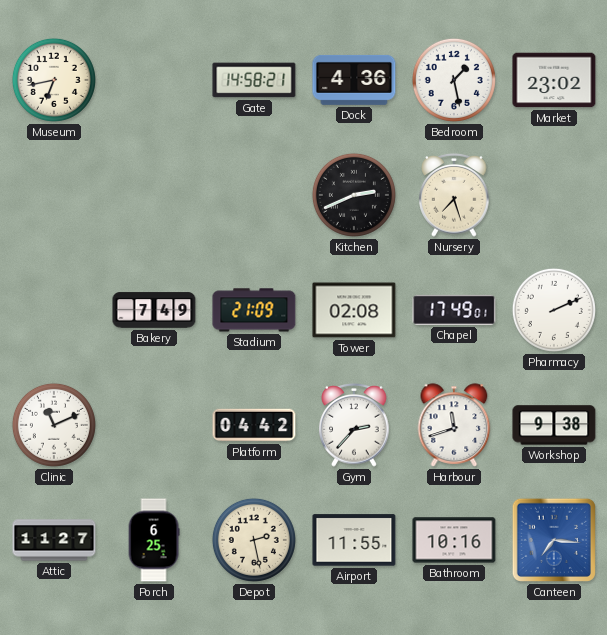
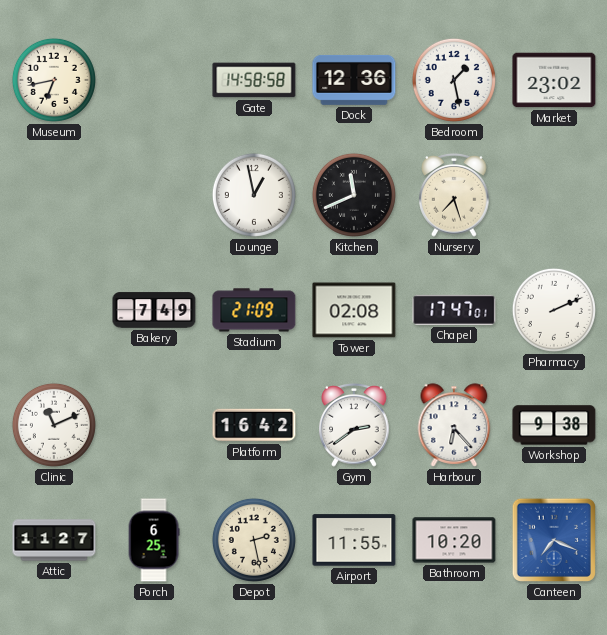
Gate: 14:58:21 -> 14:58:58
Dock: 4:36 -> 12:36
Lounge: none -> 12:58
Kitchen: 2:41 -> 11:41
Chapel: 17:49 -> 17:47
Platform: 04:42 -> 16:42
Gym: 2:37 -> 2:39
Harbour: 11:42 -> 6:23
Bathroom: 10:16 -> 10:20
Canteen: 7:16 -> 7:19
